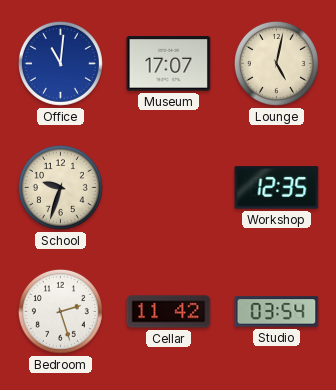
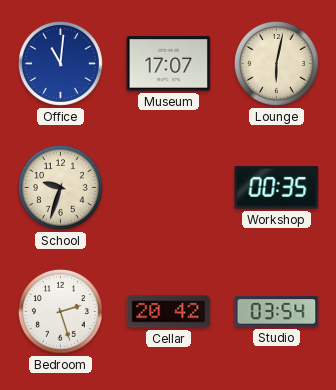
Lounge: 5:02 -> 6:02
Workshop: 12:35 -> 00:35
Cellar: 11:42 -> 20:42
